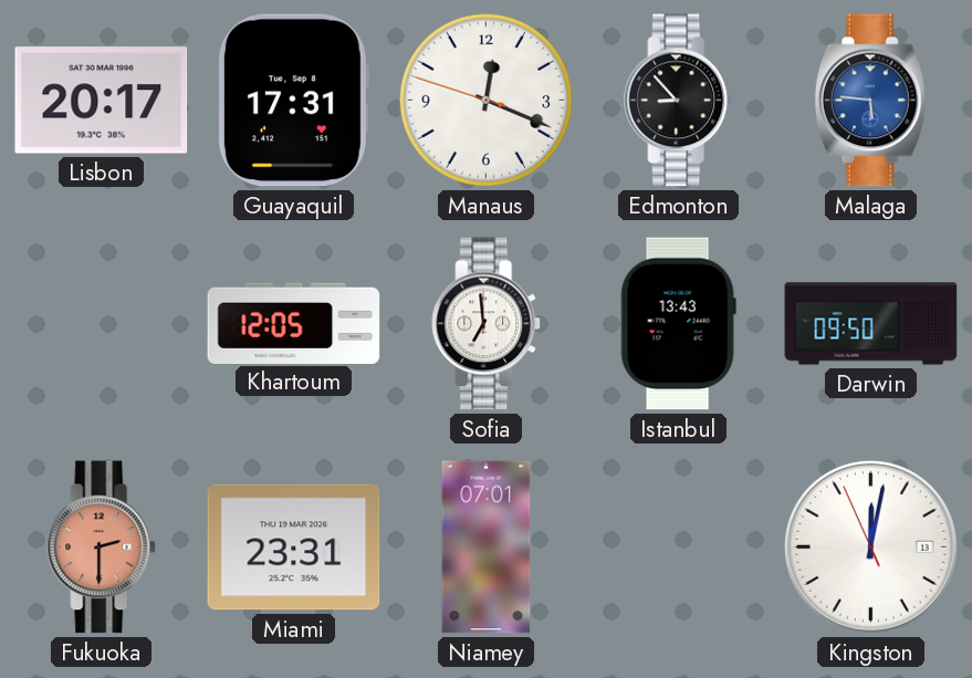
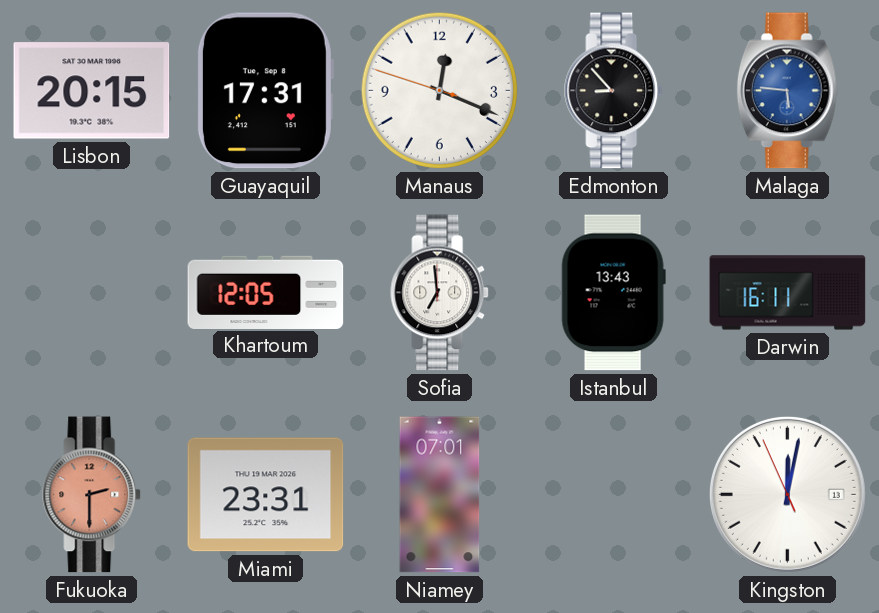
Lisbon: 20:17 -> 20:15
Darwin: 09:50 -> 16:11
